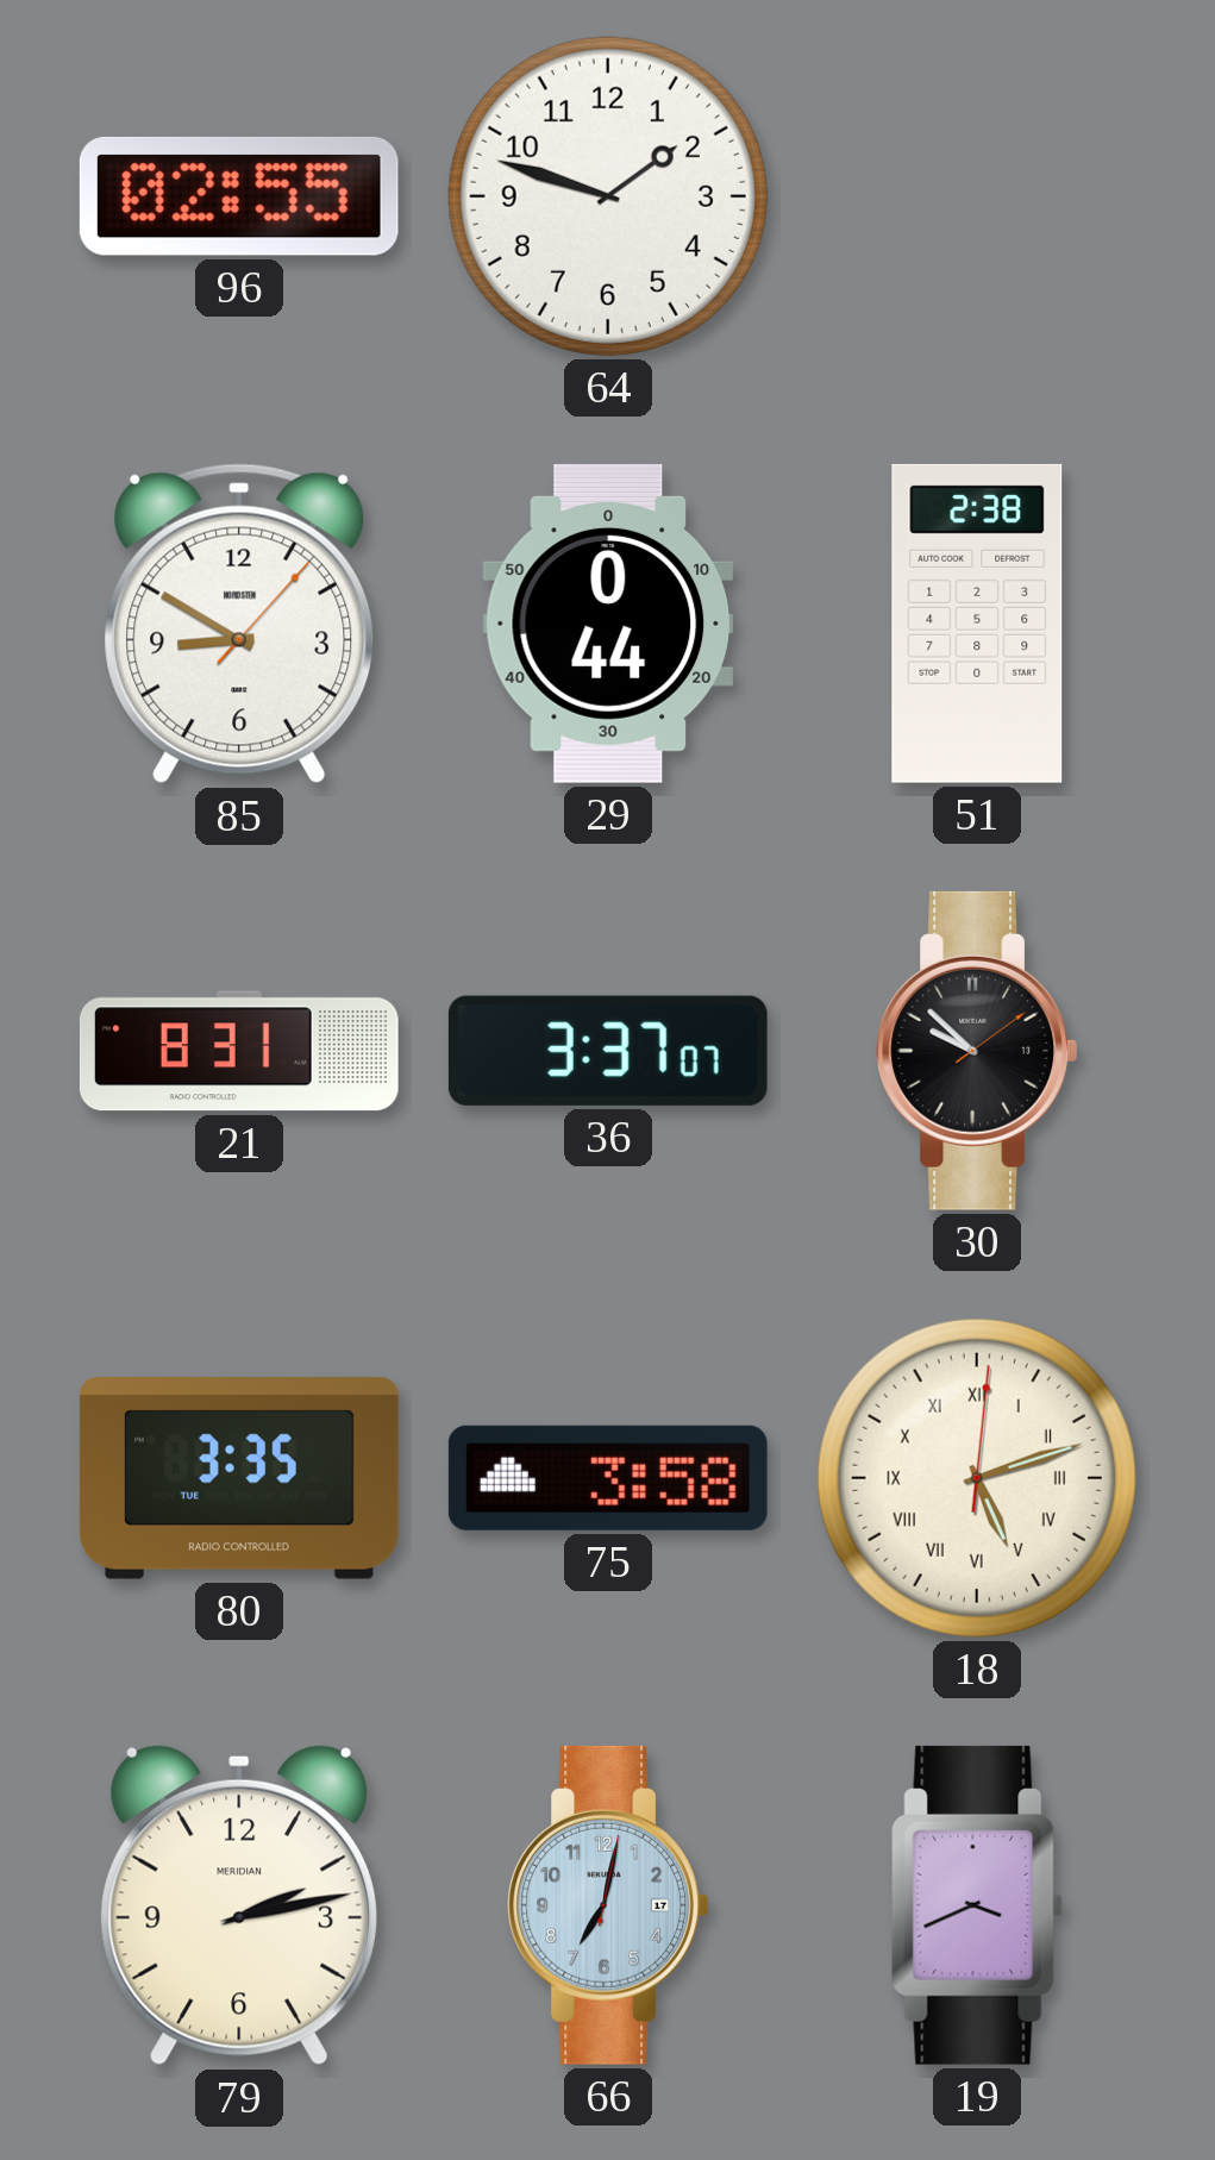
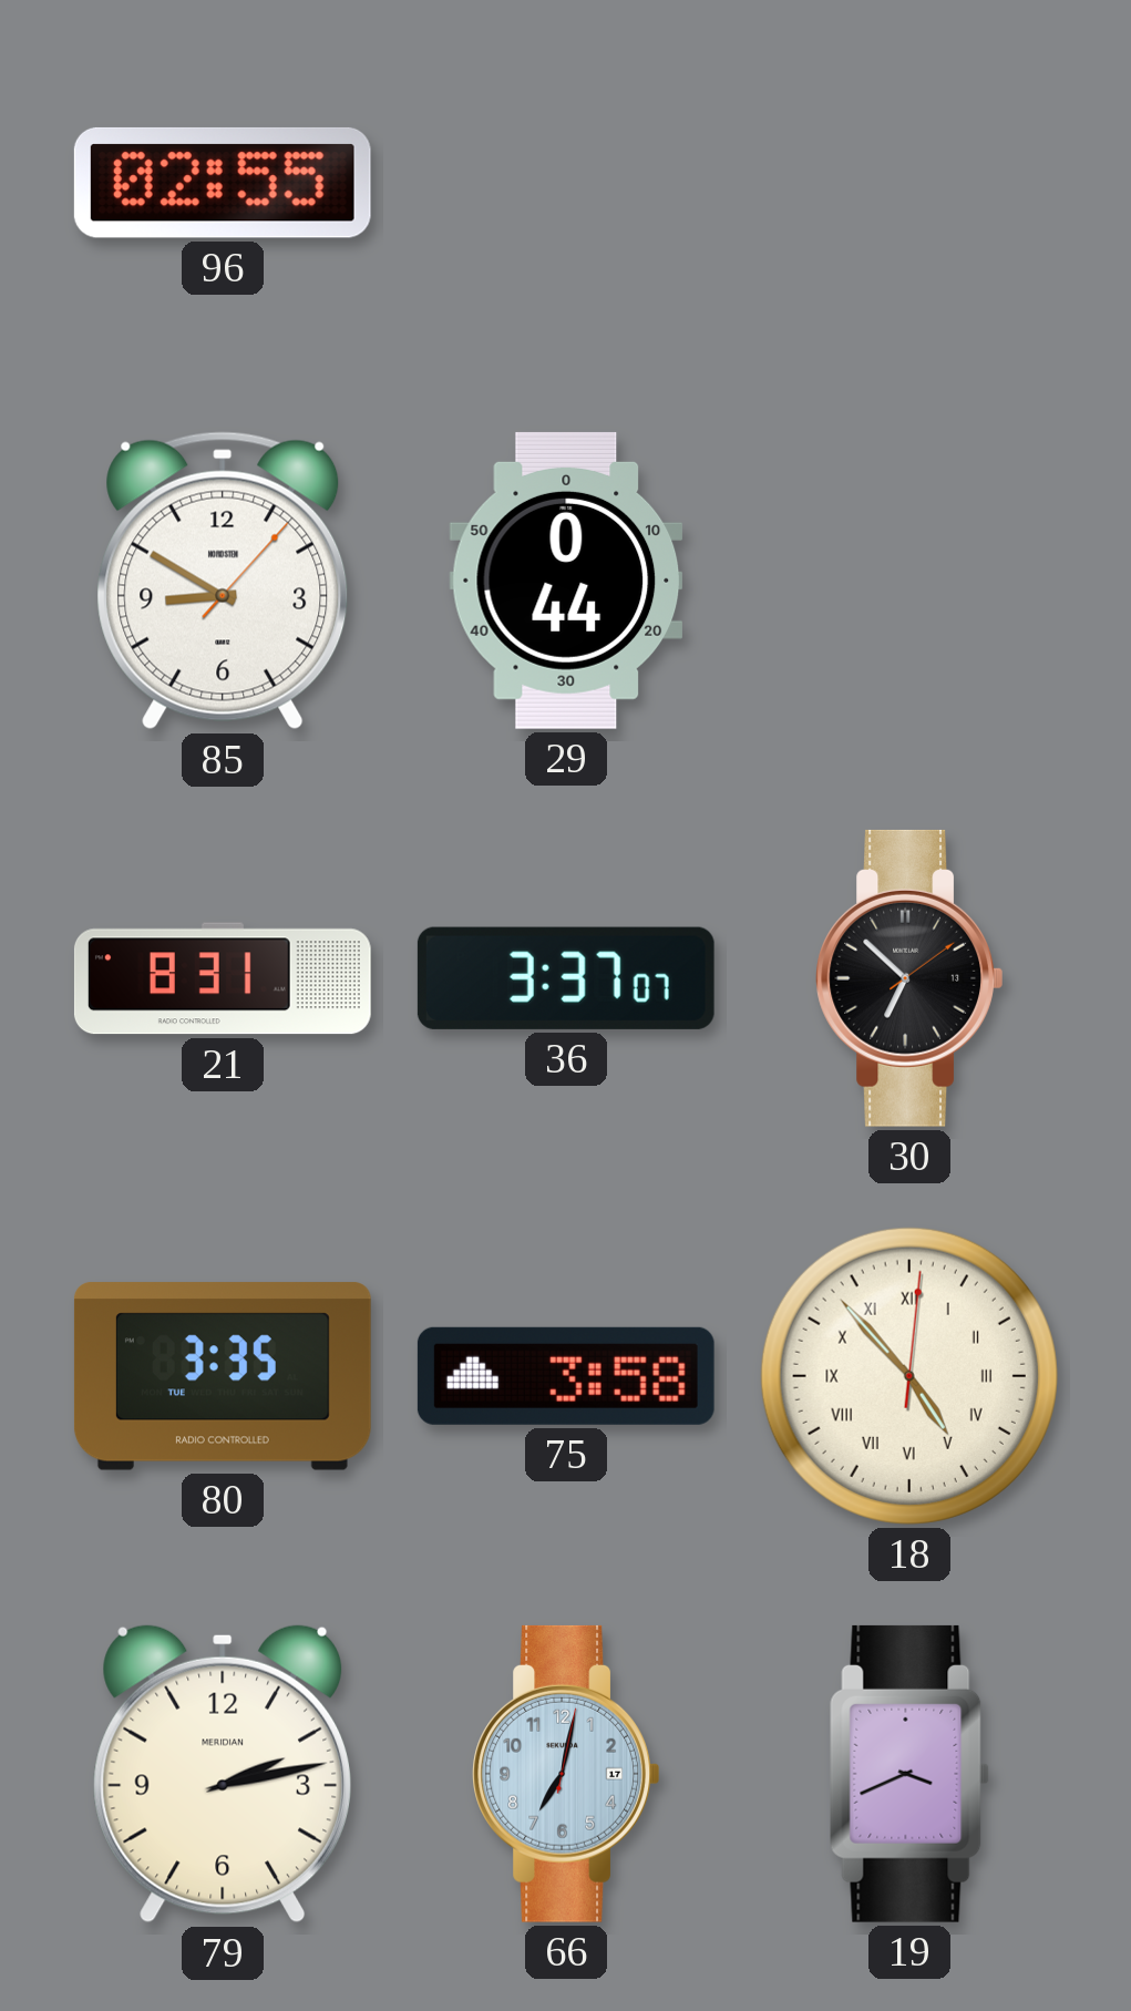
64: 1:48 -> none
51: 2:38 -> none
30: 9:52 -> 6:52
18: 5:12 -> 4:53
